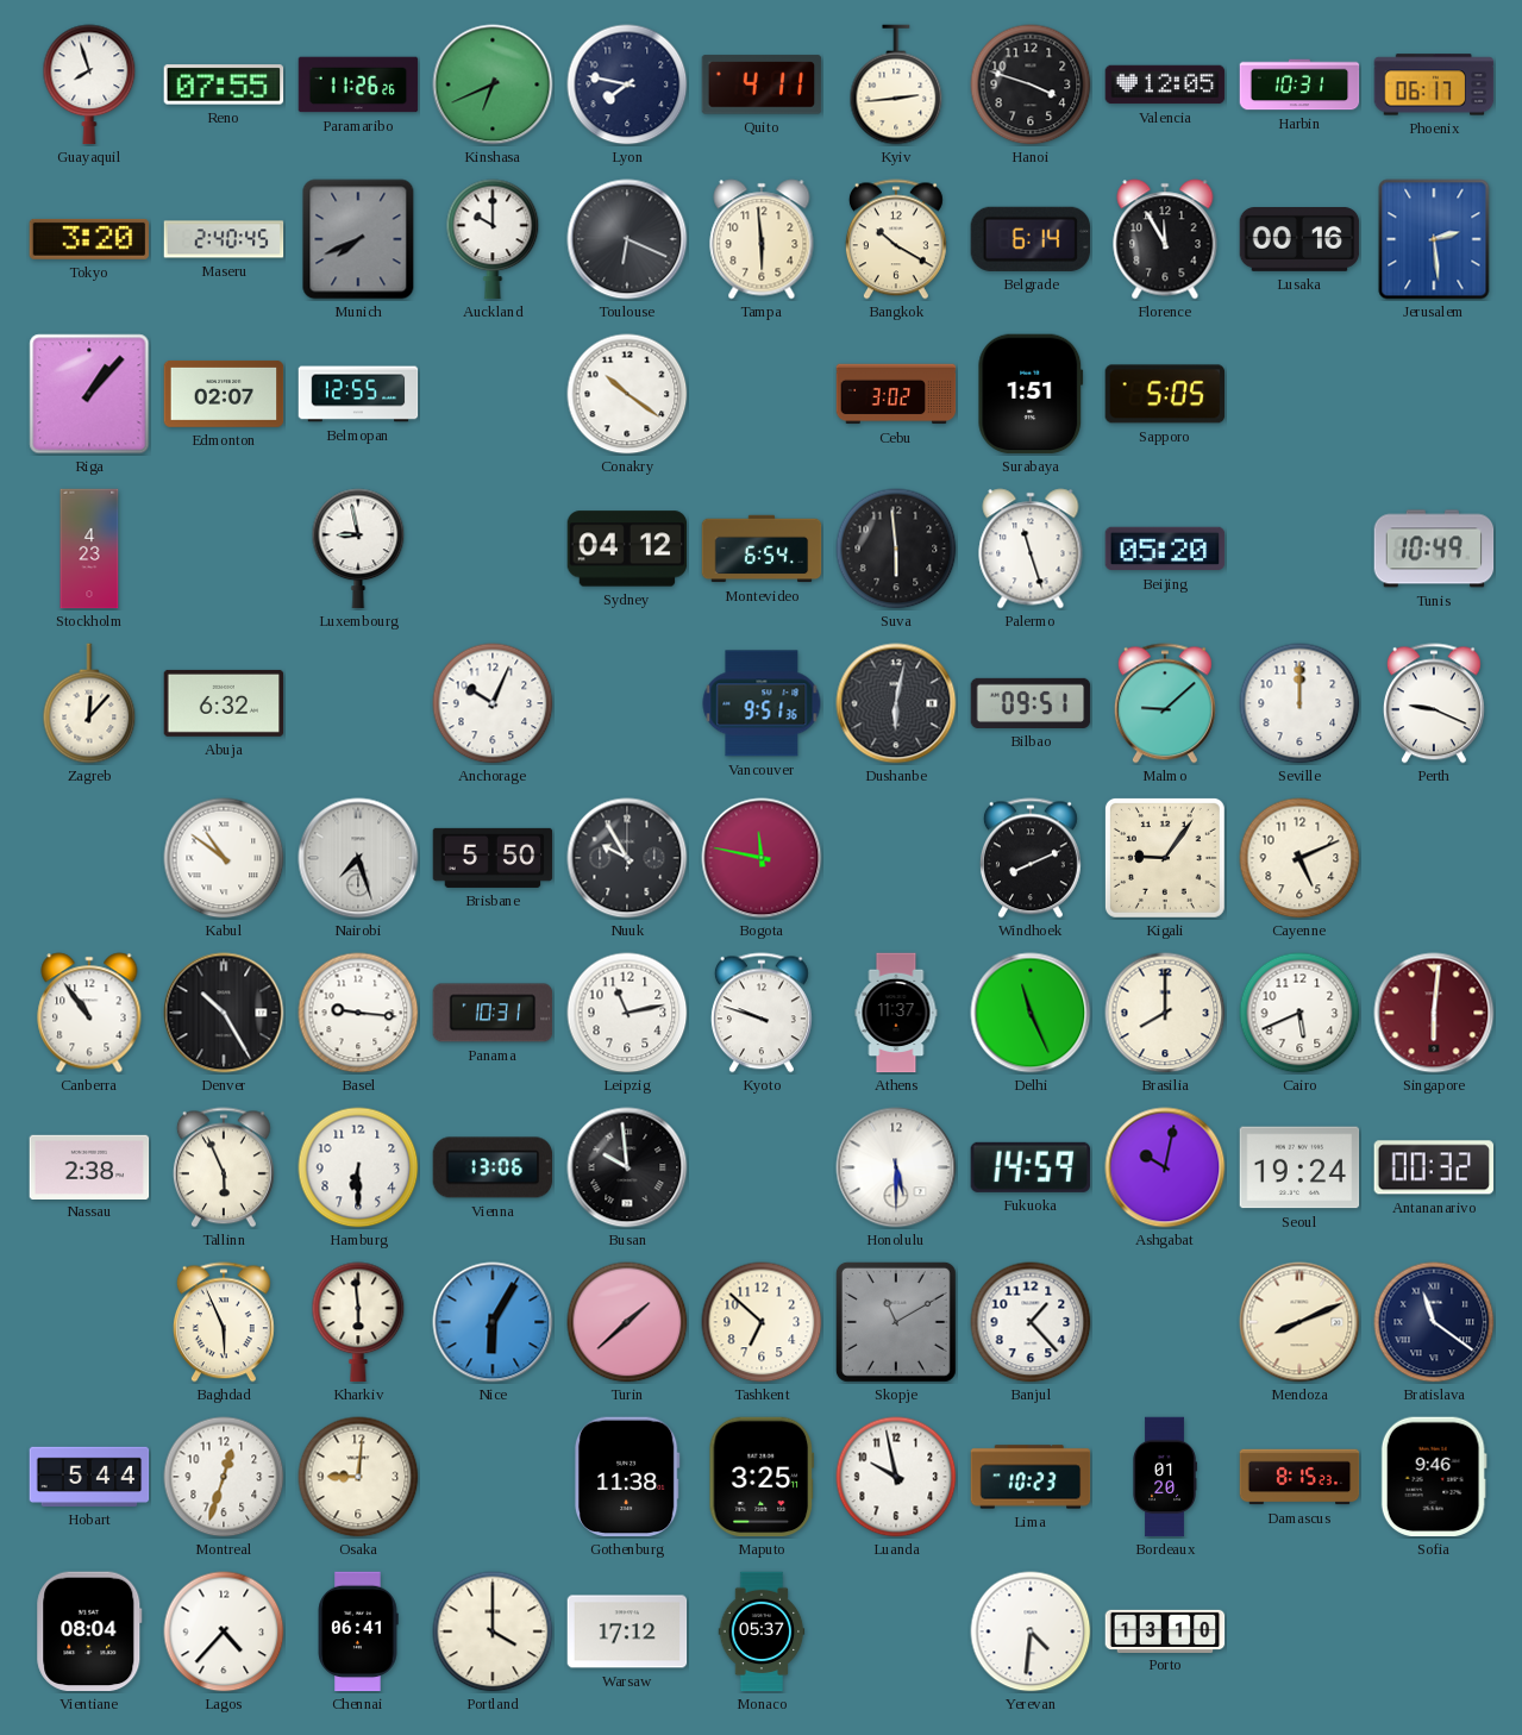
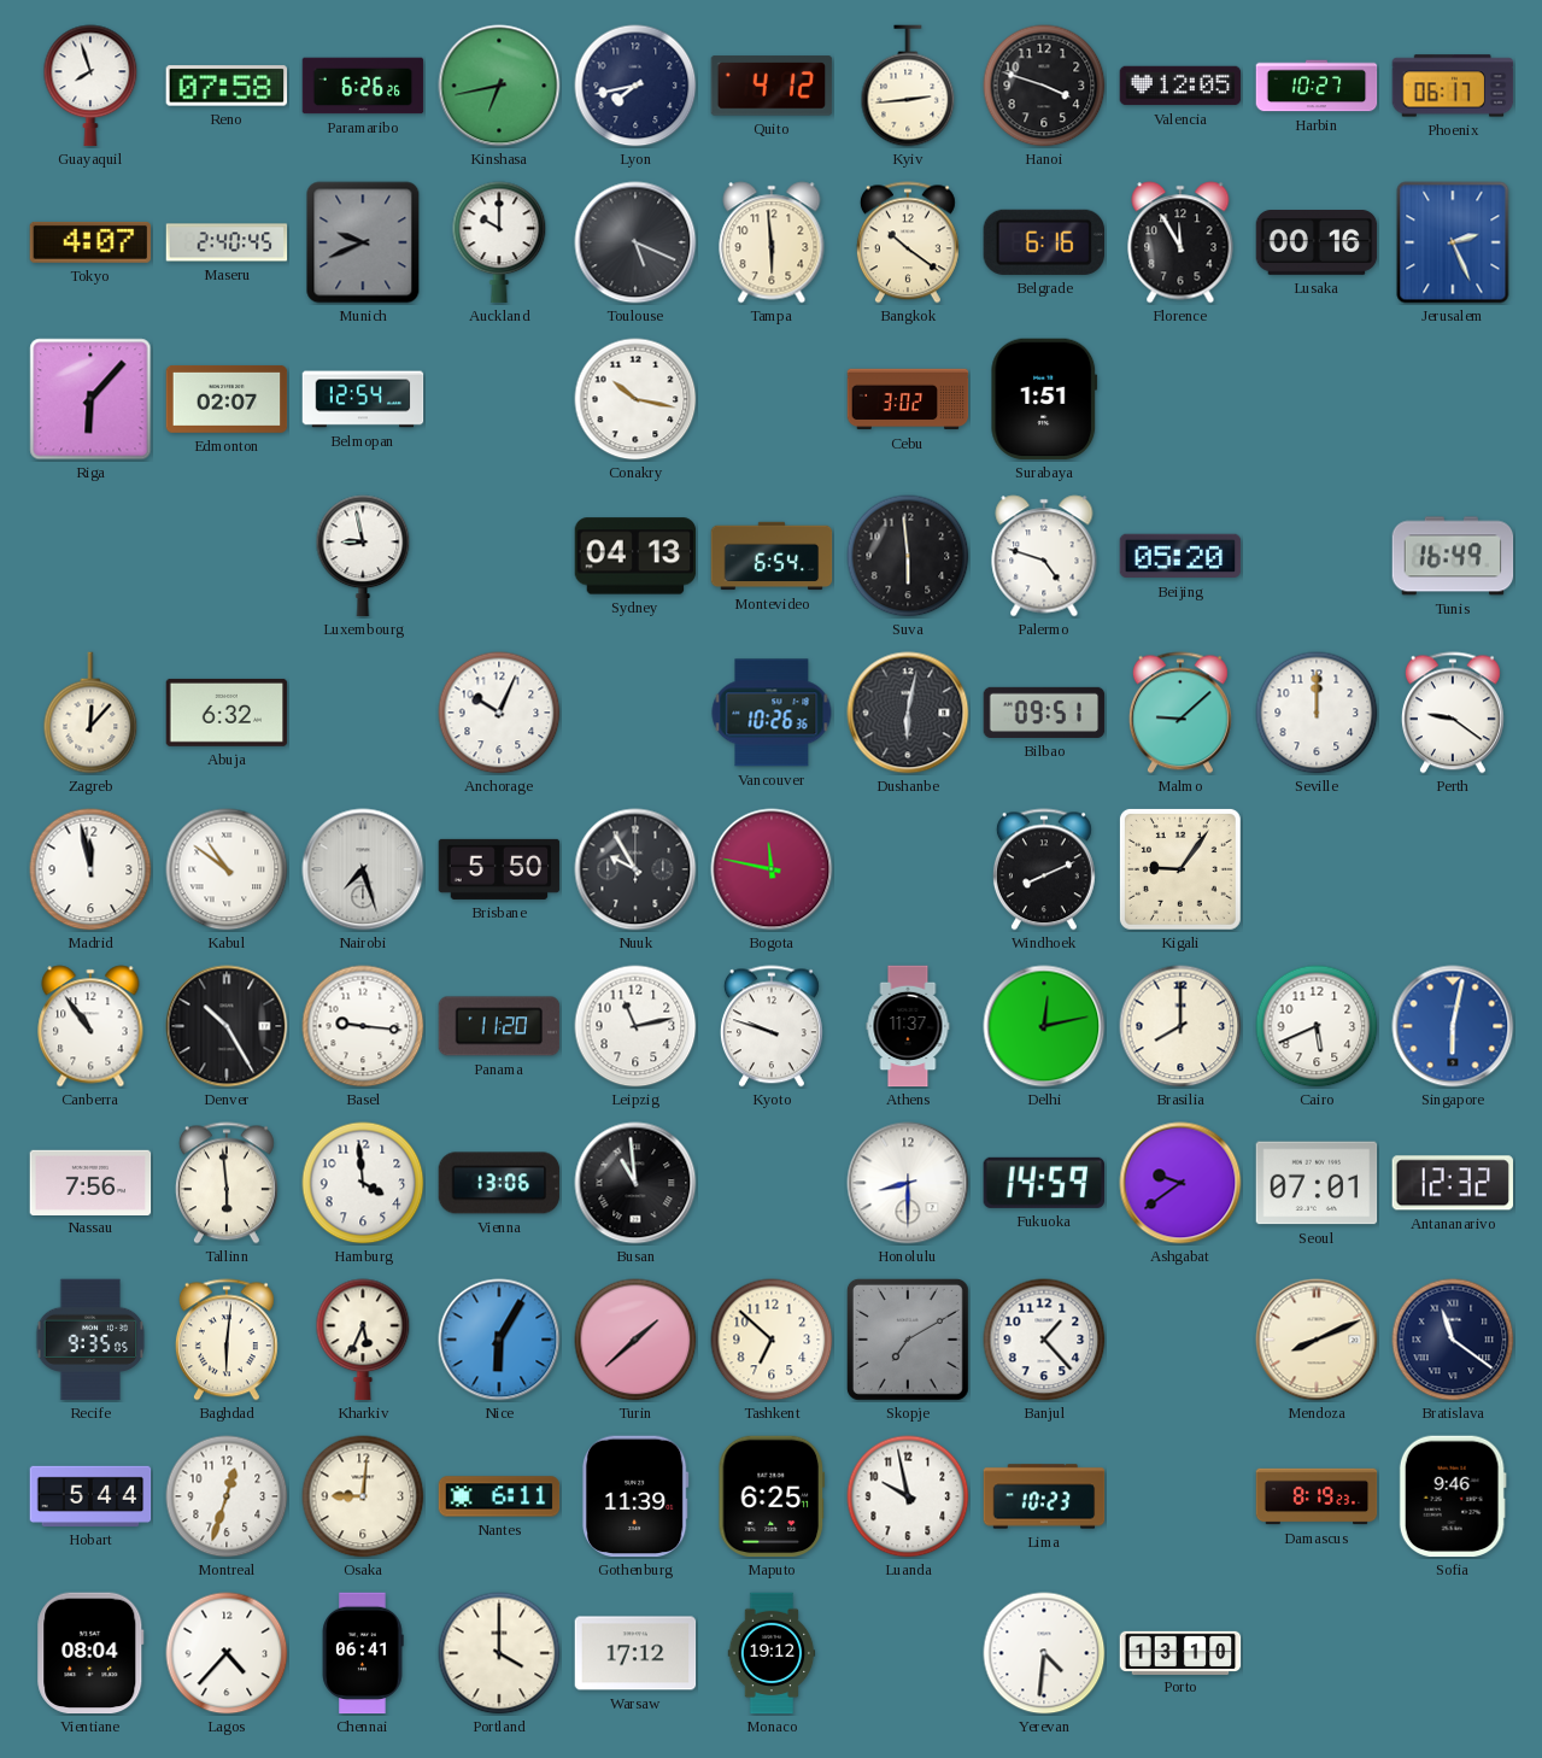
Reno: 07:55 -> 07:58
Paramaribo: 11:26 -> 6:26
Kinshasa: 6:41 -> 6:43
Lyon: 7:47 -> 7:43
Quito: 4:11 -> 4:12
Harbin: 10:31 -> 10:27
Tokyo: 3:20 -> 4:07
Munich: 7:41 -> 9:41
Toulouse: 6:19 -> 5:19
Bangkok: 10:20 -> 10:21
Belgrade: 6:14 -> 6:16
Jerusalem: 2:29 -> 2:26
Riga: 1:07 -> 6:07
Belmopan: 12:55 -> 12:54
Conakry: 10:21 -> 10:17
Sapporo: 5:05 -> none
Stockholm: 4:23 -> none
Sydney: 04:12 -> 04:13
Palermo: 11:27 -> 4:48
Tunis: 10:49 -> 16:49
Vancouver: 9:51 -> 10:26
Perth: 9:19 -> 9:21
Madrid: none -> 11:58
Cayenne: 5:11 -> none
Panama: 10:31 -> 11:20
Delhi: 11:26 -> 12:13
Singapore: 6:01 -> 6:02
Singapore dial: burgundy -> blue
Nassau: 2:38 -> 7:56
Tallinn: 5:56 -> 5:59
Hamburg: 6:30 -> 3:59
Busan: 9:59 -> 10:59
Honolulu: 5:30 -> 8:30
Ashgabat: 10:02 -> 9:39
Seoul: 19:24 -> 07:01
Antananarivo: 00:32 -> 12:32
Recife: none -> 9:35
Baghdad: 5:56 -> 6:01
Kharkiv: 5:59 -> 5:34
Skopje: 11:10 -> 7:10
Nantes: none -> 6:11
Gothenburg: 11:38 -> 11:39
Maputo: 3:25 -> 6:25
Bordeaux: 01:20 -> none
Damascus: 8:15 -> 8:19
Monaco: 05:37 -> 19:12
